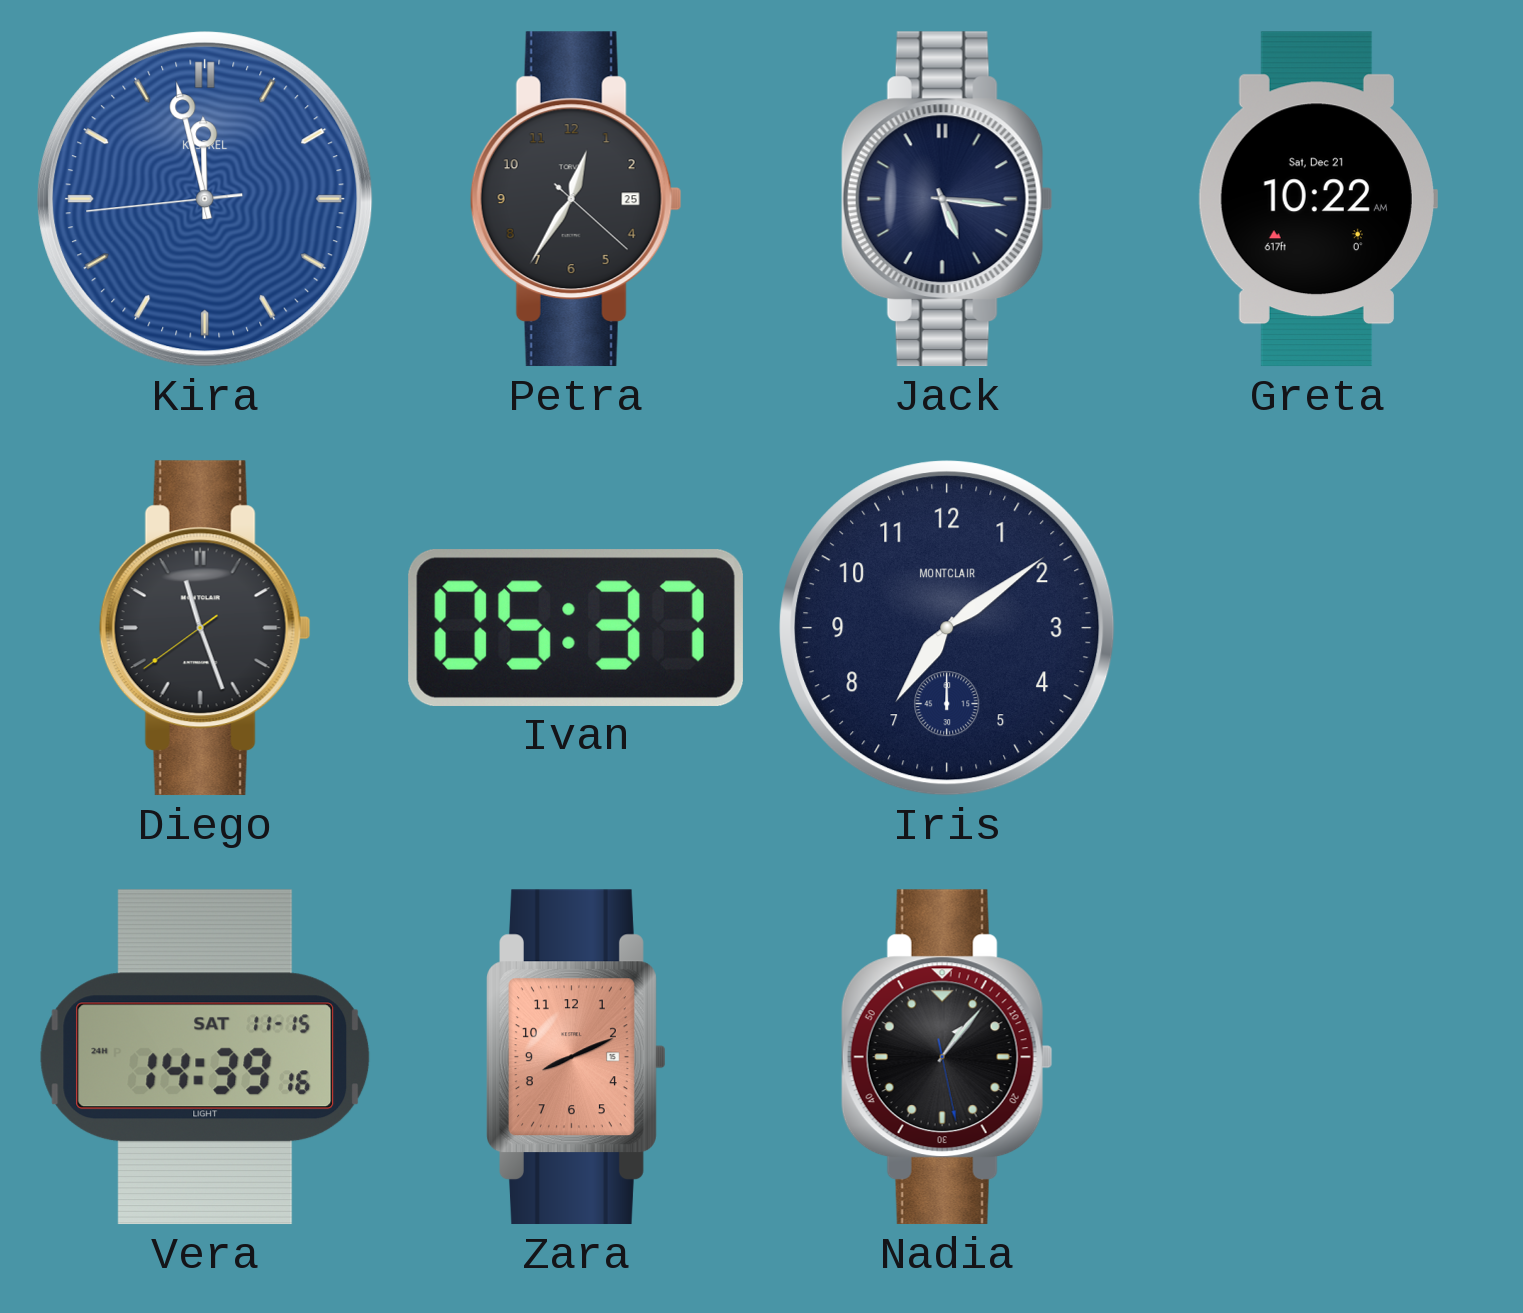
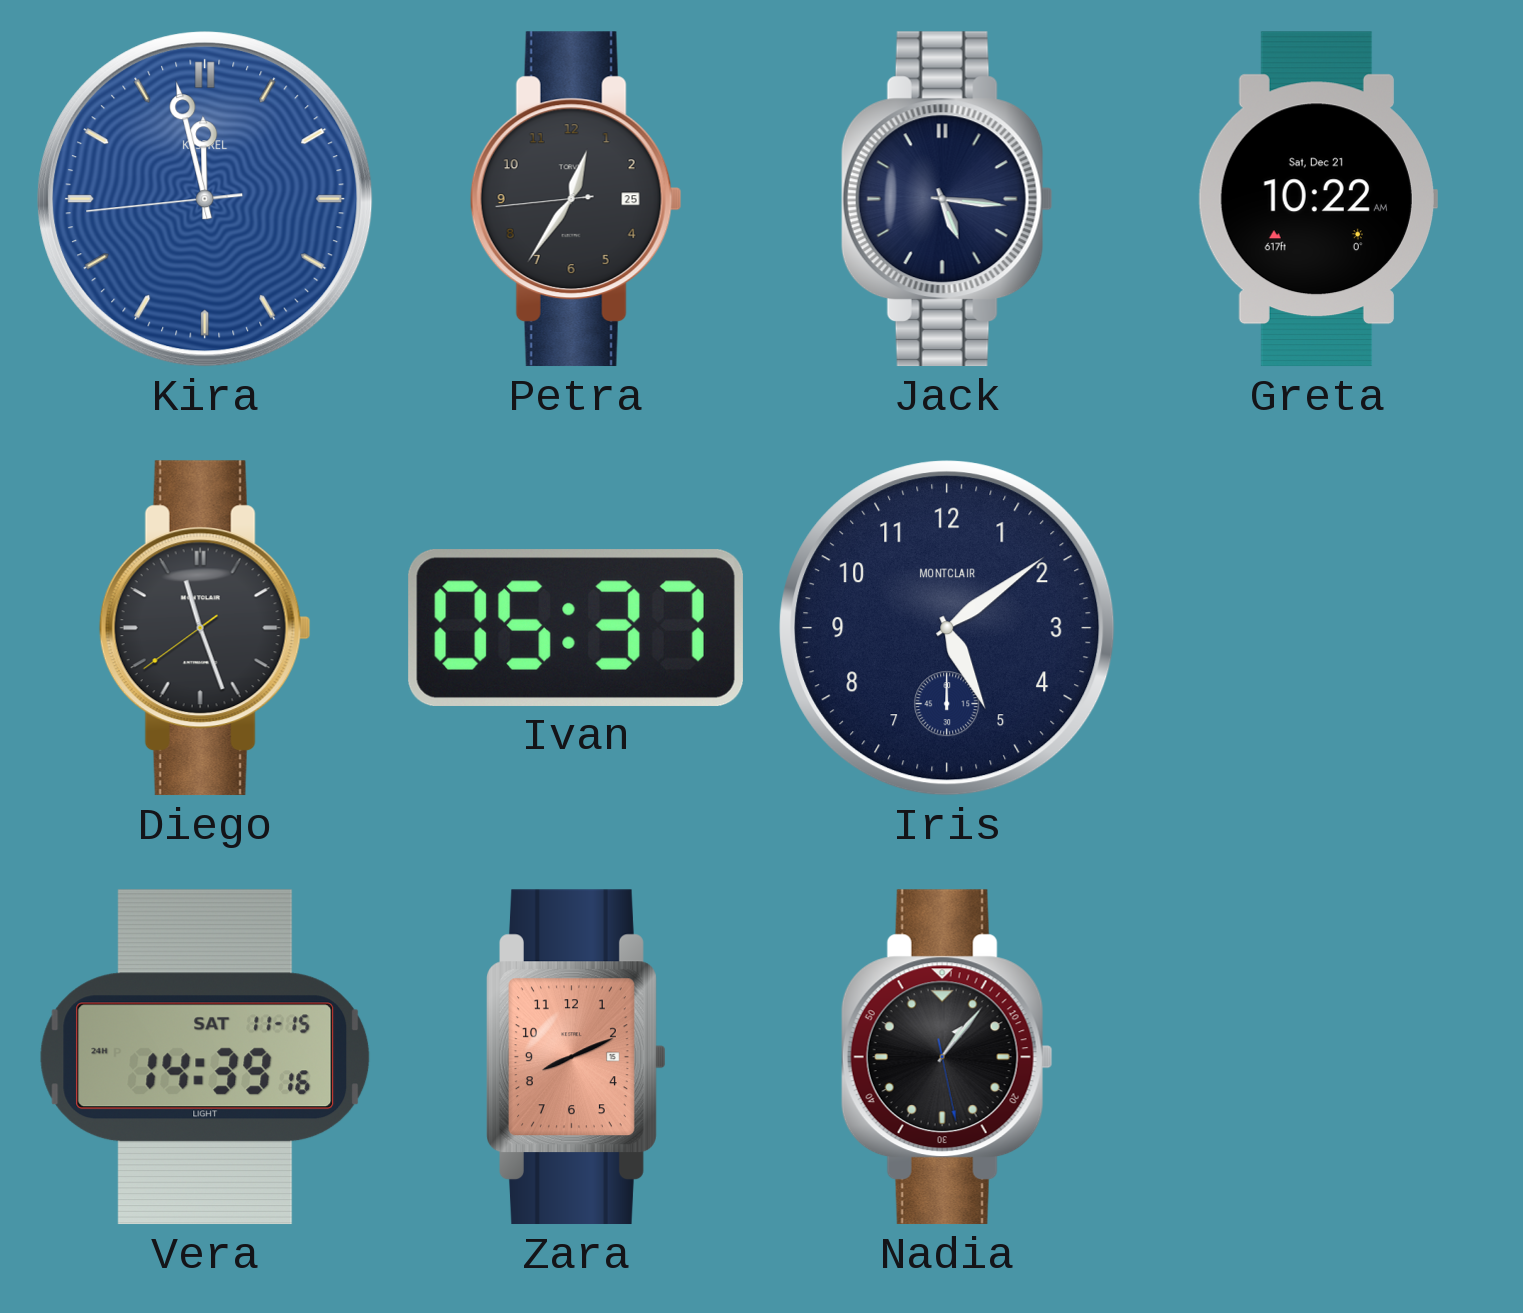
Petra: 12:35:22 -> 12:35:44
Iris: 7:09 -> 5:09
